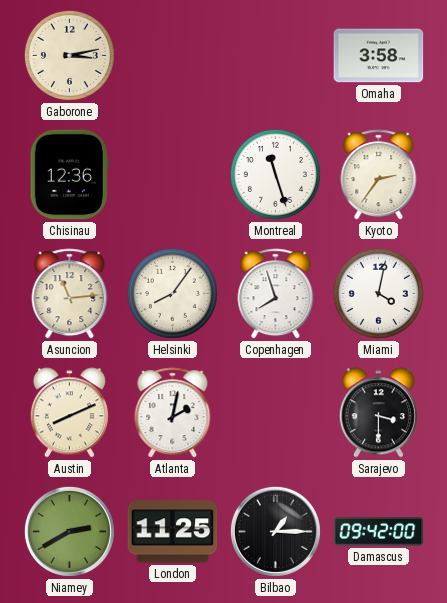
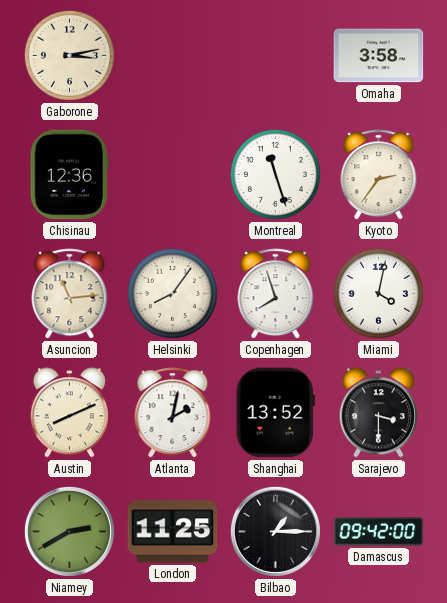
Shanghai: none -> 13:52
